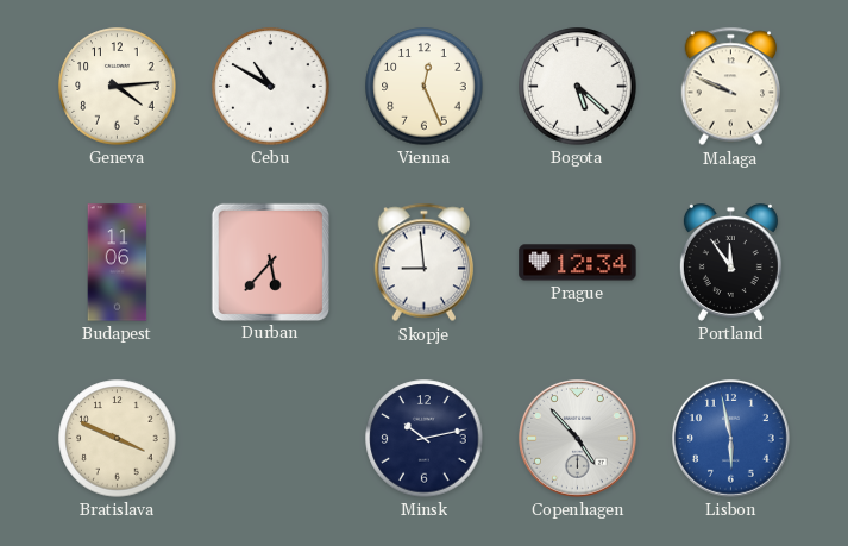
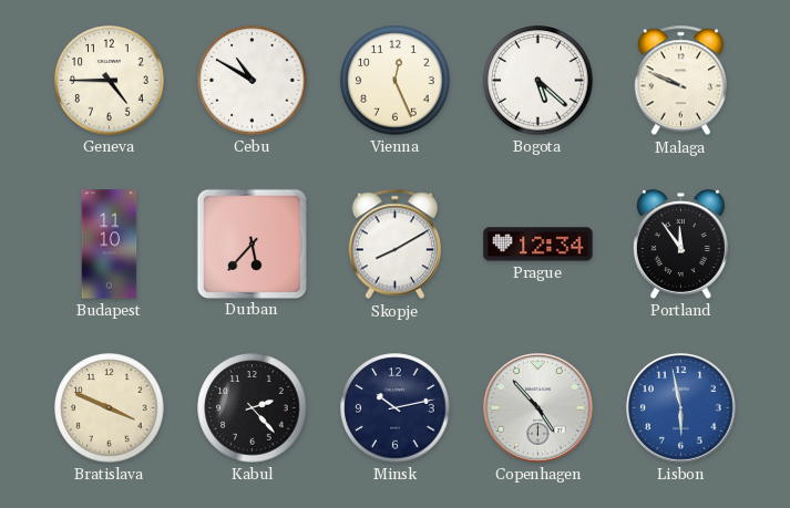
Geneva: 4:14 -> 4:45
Budapest: 11:06 -> 11:10
Skopje: 8:59 -> 8:10
Kabul: none -> 2:23
